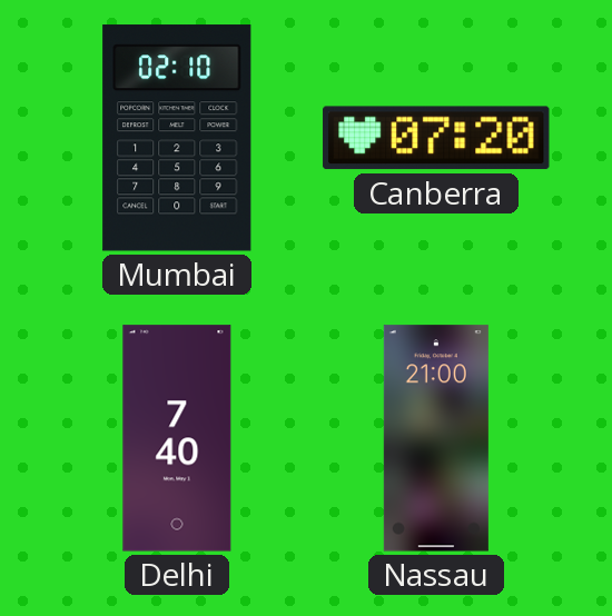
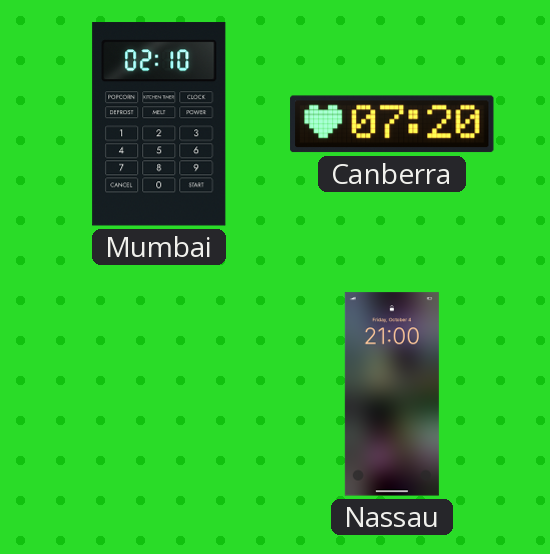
Delhi: 7:40 -> none
